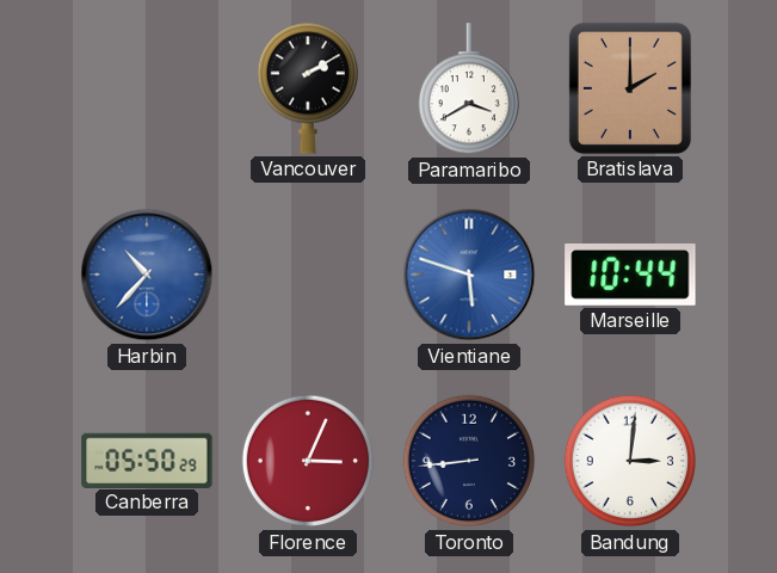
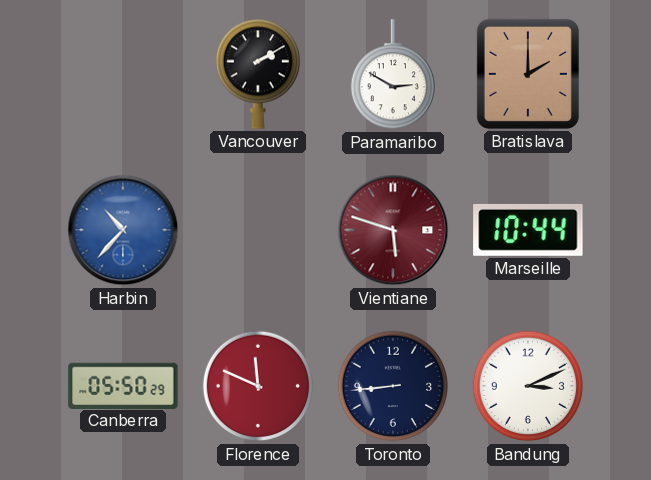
Paramaribo: 3:40 -> 2:50
Vientiane dial: blue -> burgundy
Florence: 3:04 -> 11:49
Bandung: 3:01 -> 3:11
